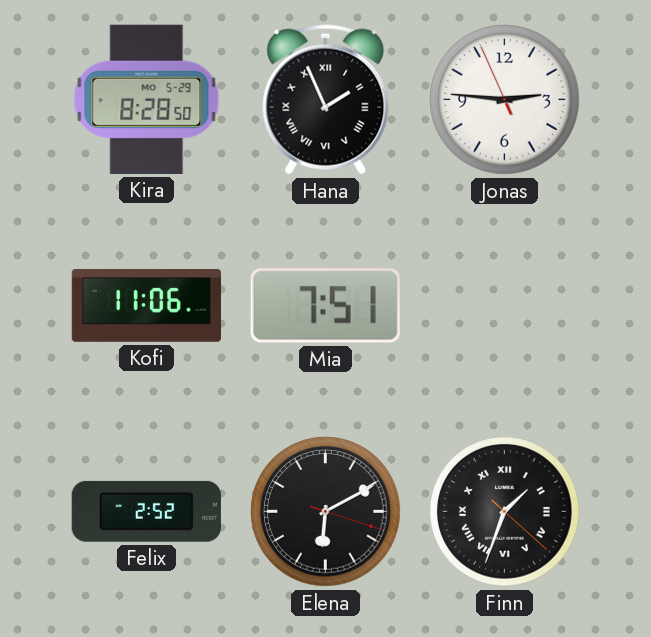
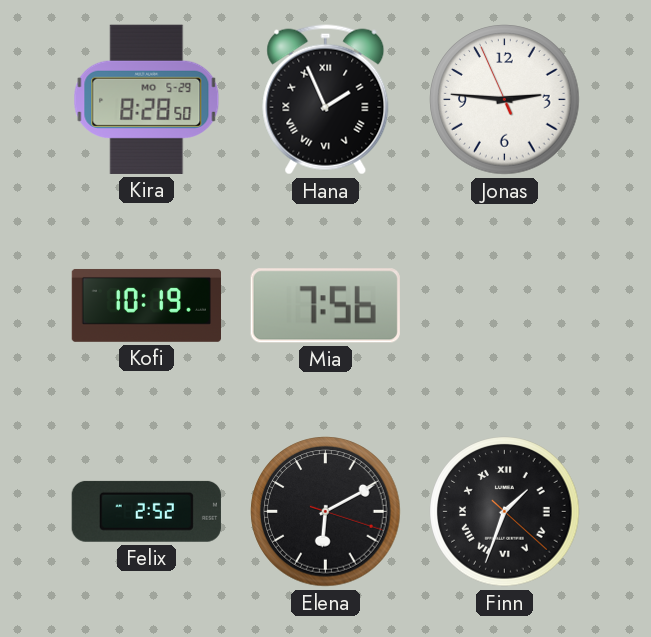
Kofi: 11:06 -> 10:19
Mia: 7:51 -> 7:56
